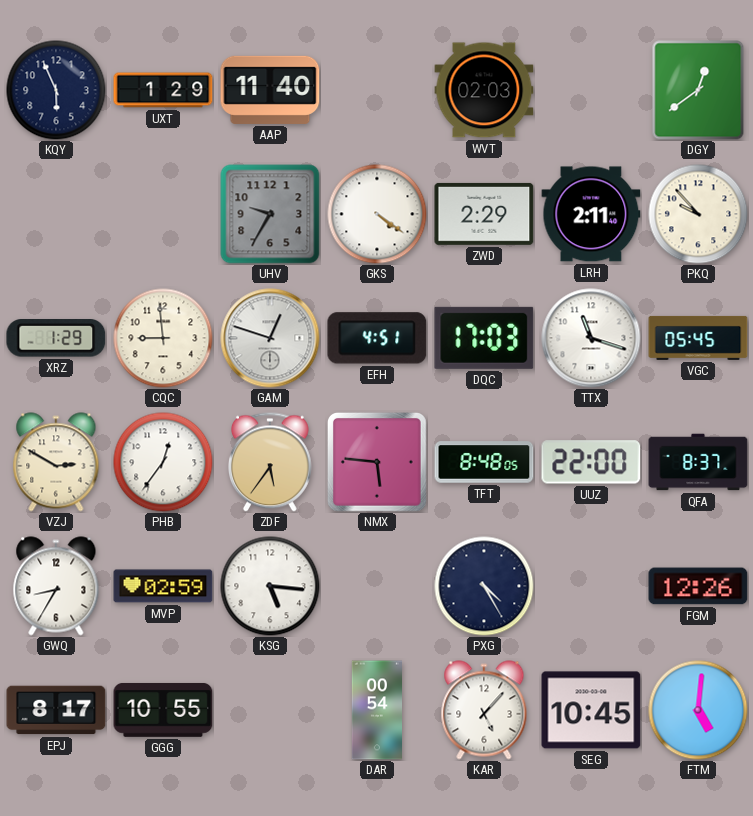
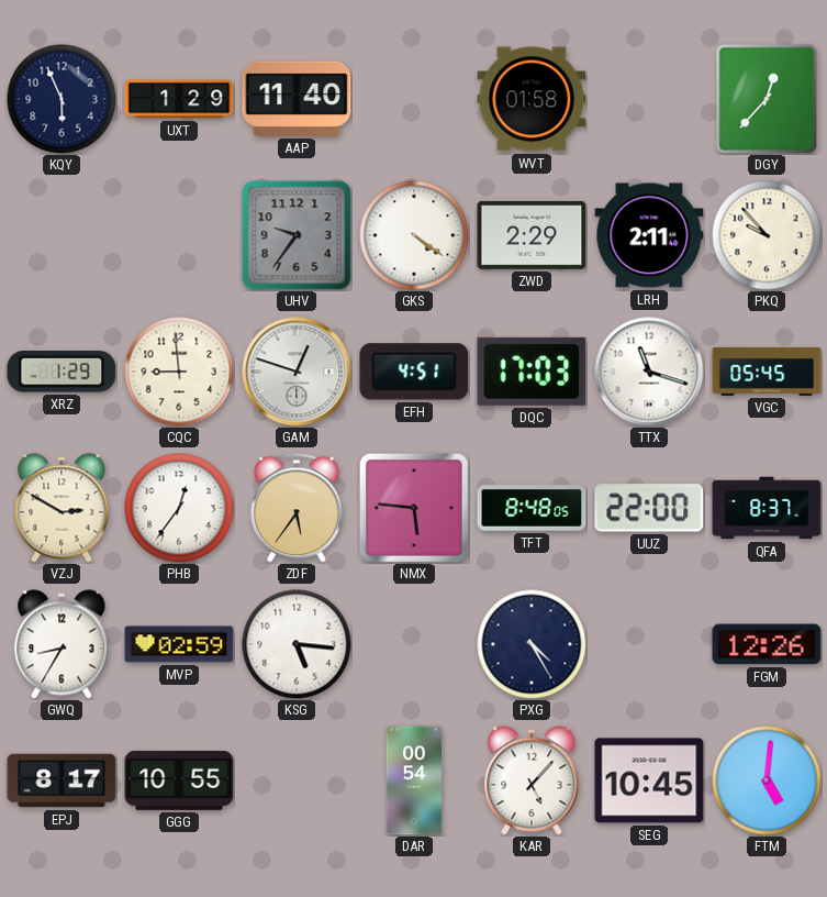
WVT: 02:03 -> 01:58
DGY: 12:39 -> 12:37
UHV: 9:35 -> 9:36
